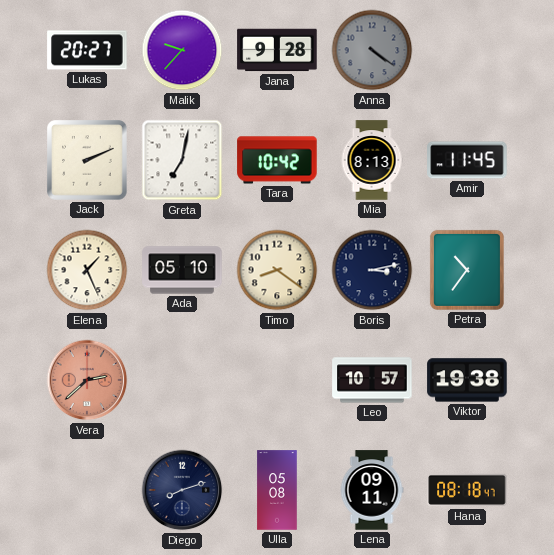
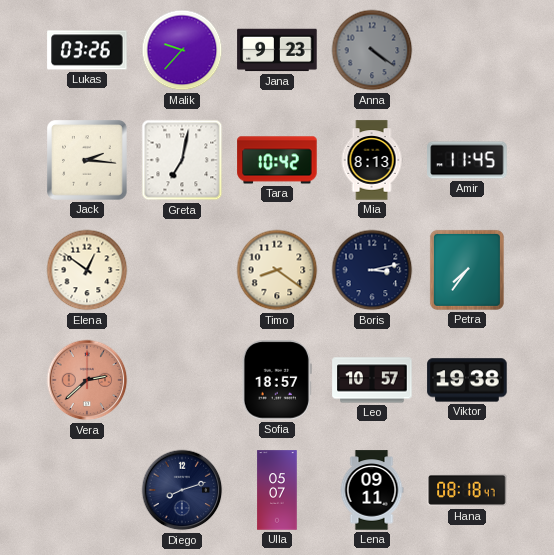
Lukas: 20:27 -> 03:26
Jana: 9:28 -> 9:23
Jack: 2:11 -> 2:16
Elena: 1:26 -> 12:51
Ada: 05:10 -> none
Petra: 10:36 -> 7:36
Sofia: none -> 18:57
Ulla: 05:08 -> 05:07
